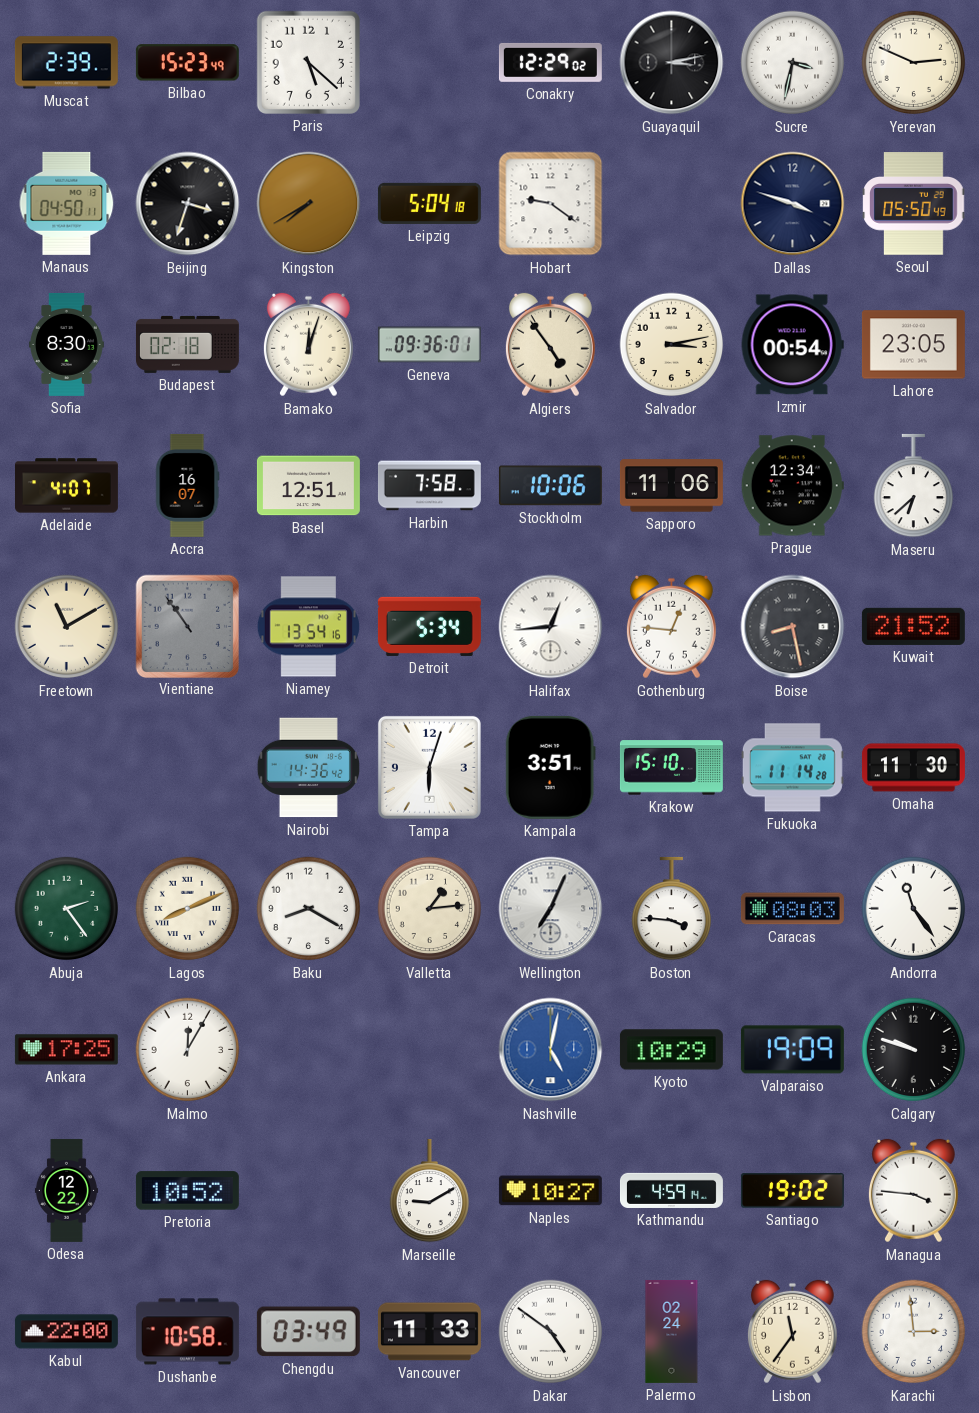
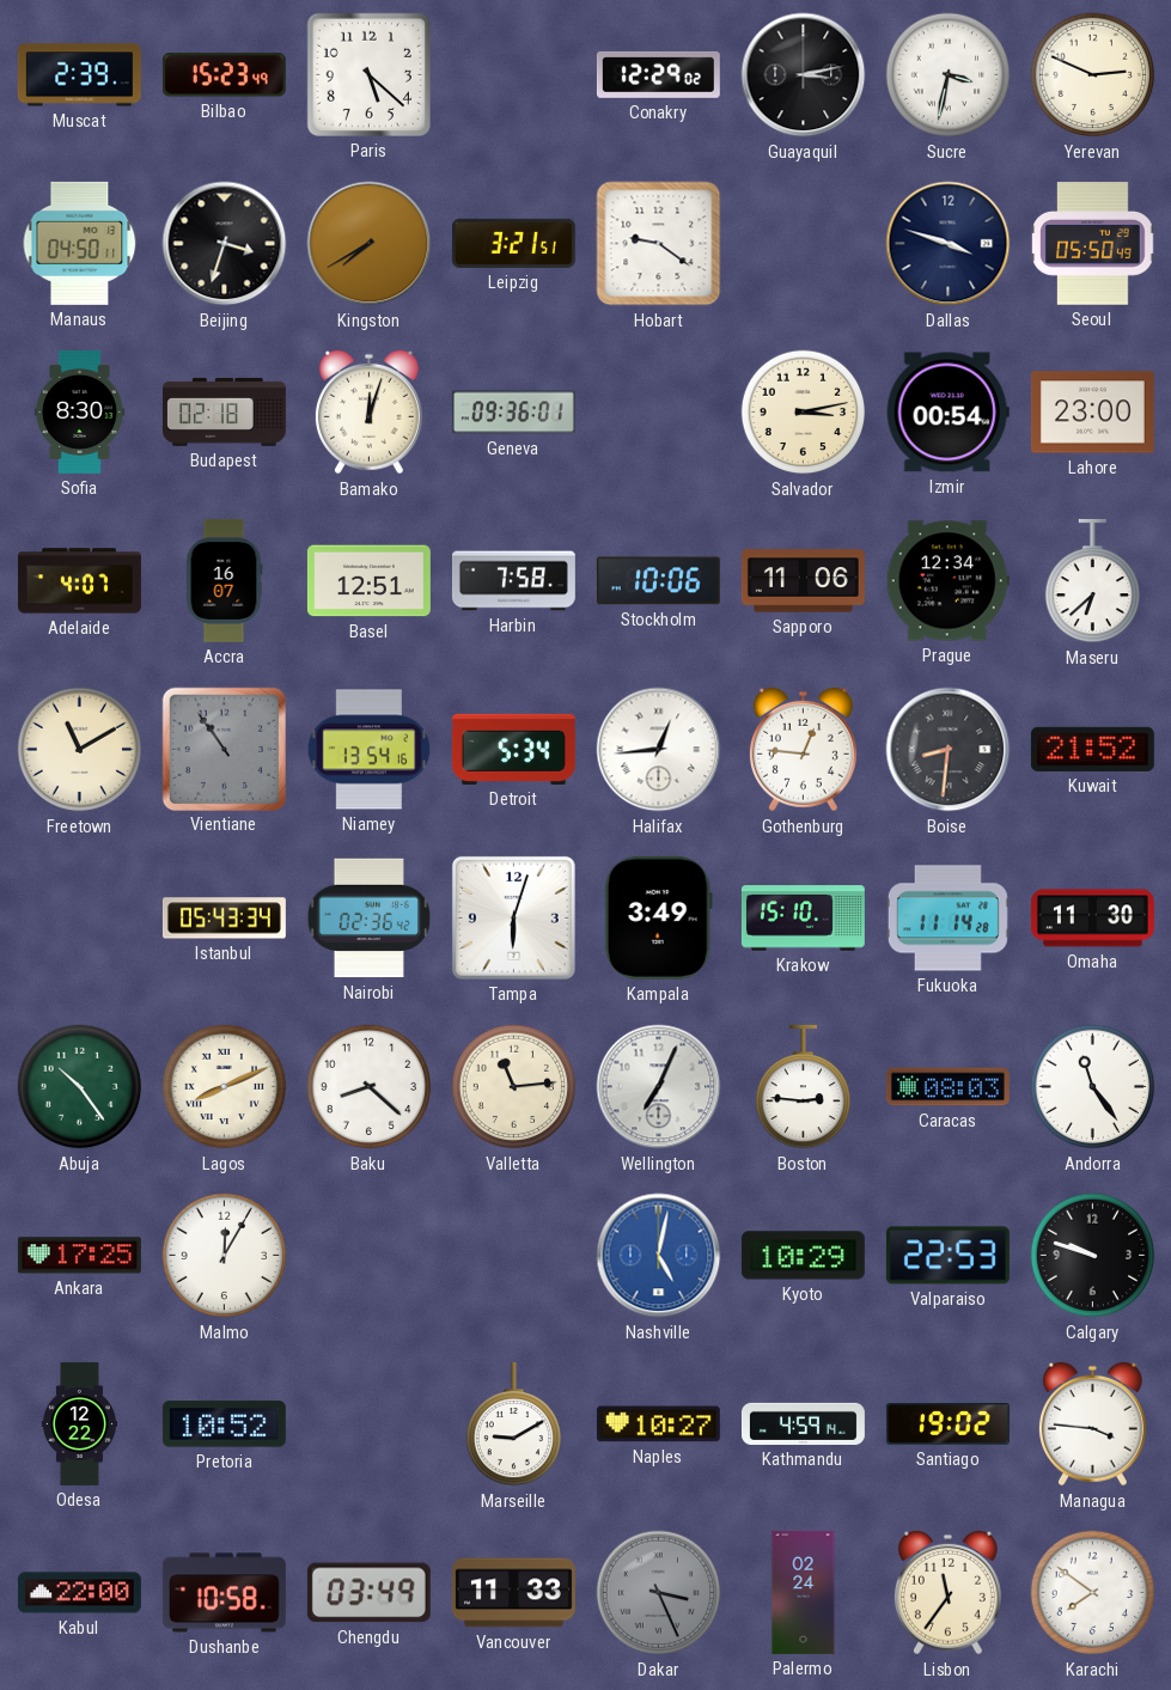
Leipzig: 5:04 -> 3:21
Algiers: 4:54 -> none
Lahore: 23:05 -> 23:00
Boise: 8:28 -> 8:31
Istanbul: none -> 05:43
Nairobi: 14:36 -> 02:36
Kampala: 3:51 -> 3:49
Abuja: 2:24 -> 10:24
Baku: 8:20 -> 8:22
Valletta: 1:14 -> 11:14
Boston: 3:46 -> 2:46
Valparaiso: 19:09 -> 22:53
Dakar: 4:51 -> 3:26
Dakar dial: white -> grey
Karachi: 2:59 -> 7:51
